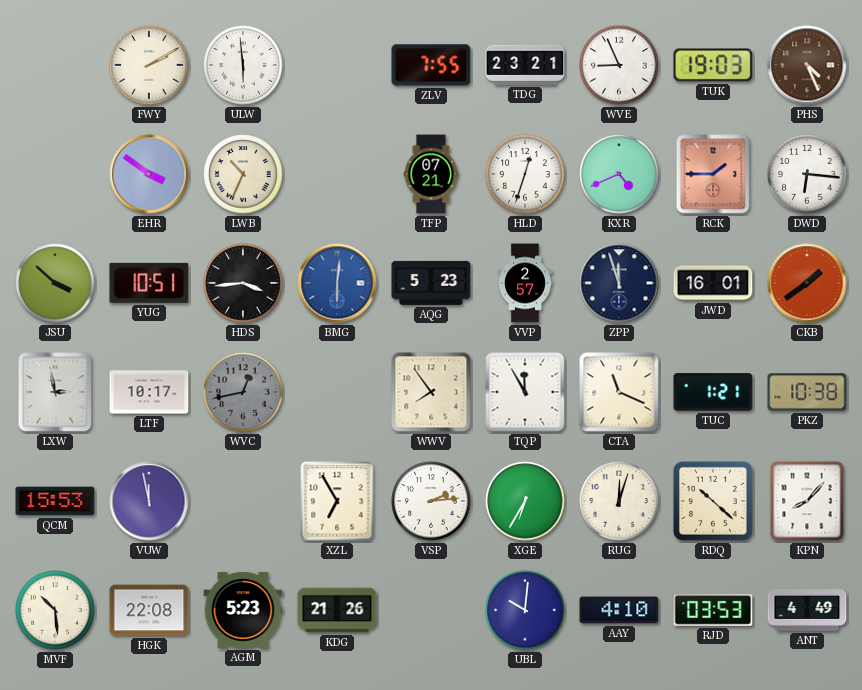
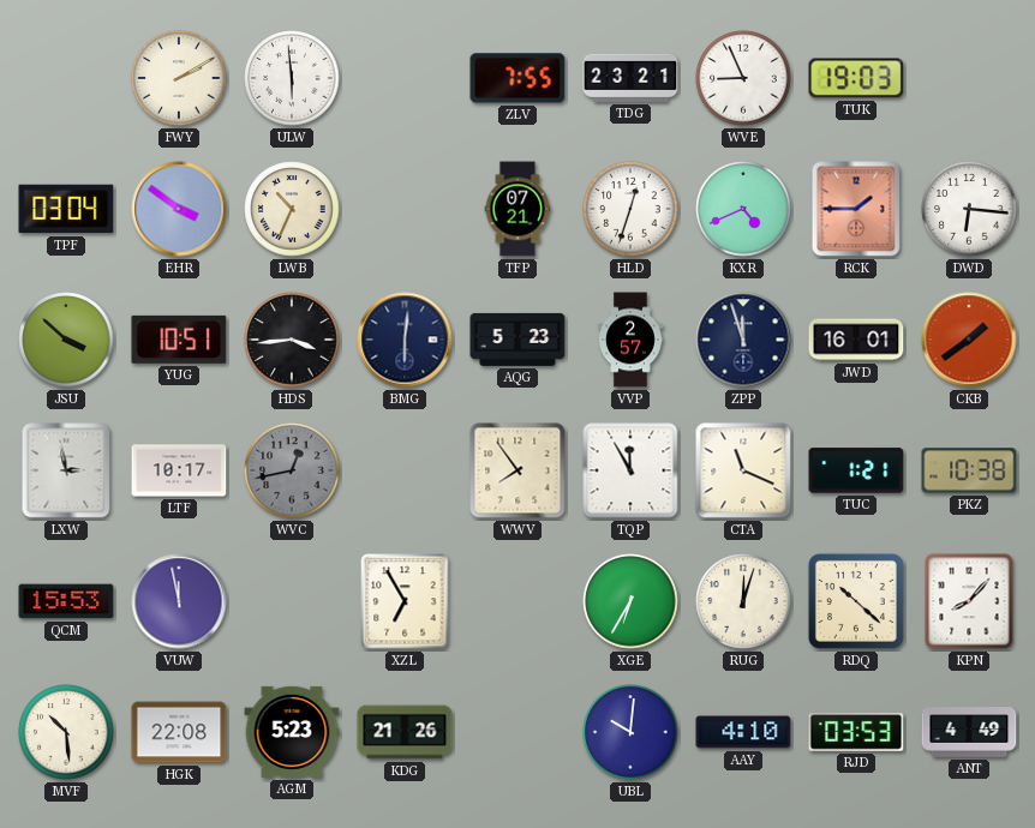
PHS: 4:26 -> none
TPF: none -> 03:04
BMG dial: blue -> navy
VSP: 2:14 -> none
